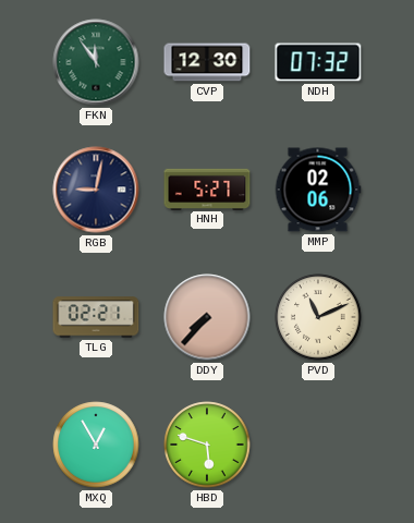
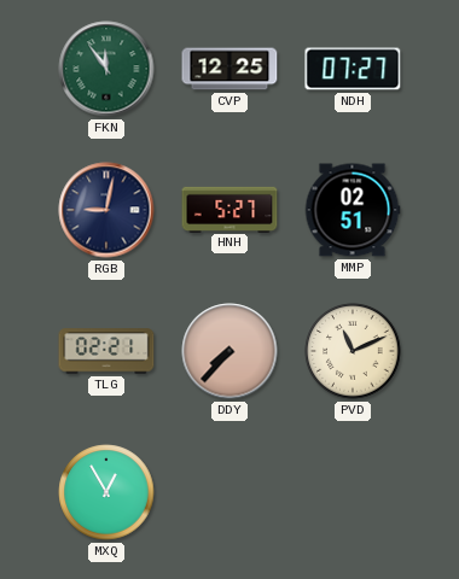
CVP: 12:30 -> 12:25
NDH: 07:32 -> 07:27
MMP: 02:06 -> 02:51
HBD: 5:48 -> none
